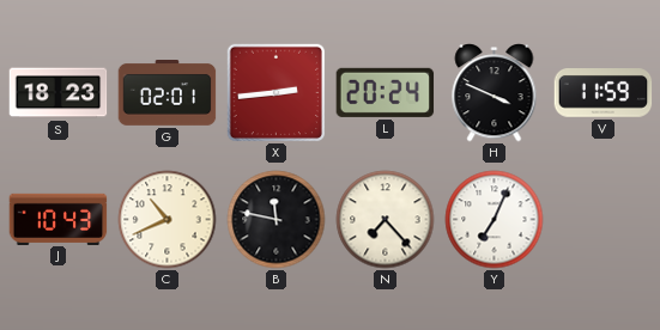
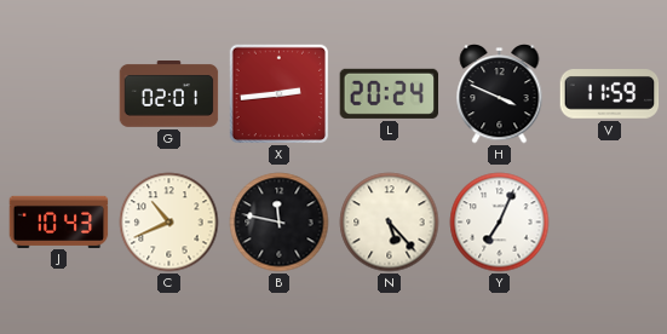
S: 18:23 -> none
N: 7:23 -> 5:23
